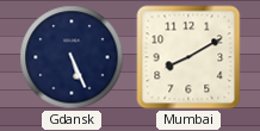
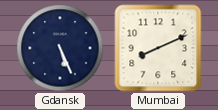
Mumbai: 8:10 -> 8:11
